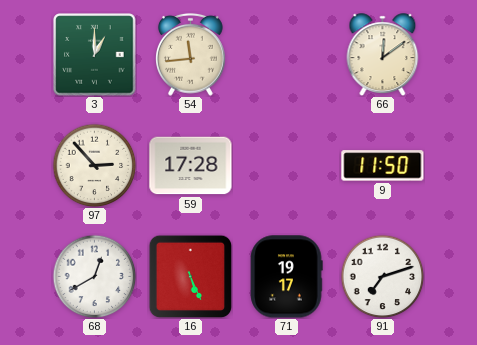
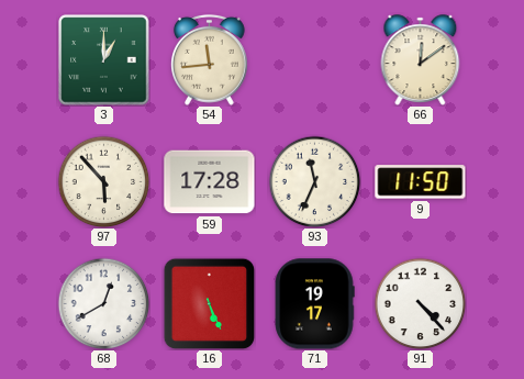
97: 2:53 -> 5:53
93: none -> 11:34
91: 7:12 -> 4:23
